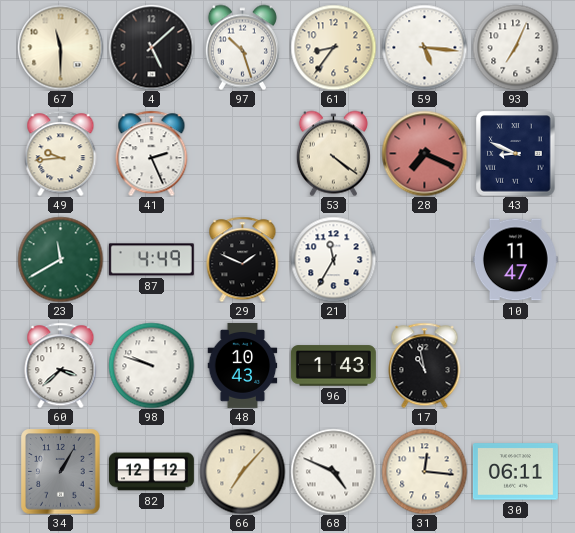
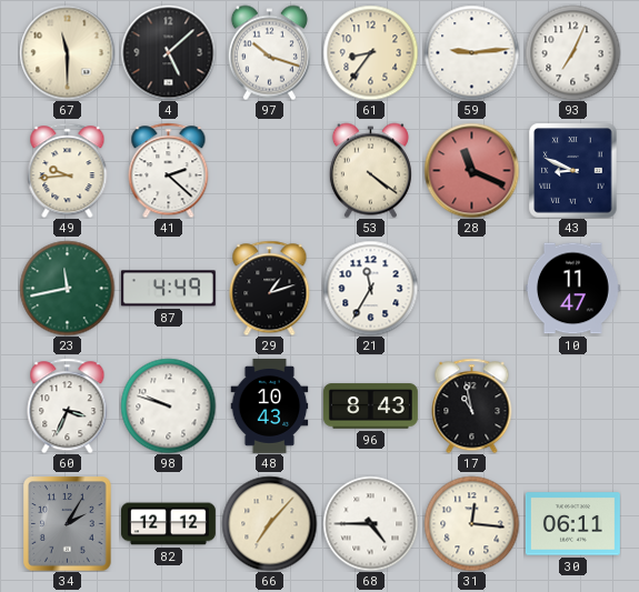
97: 10:27 -> 10:18
59: 5:16 -> 9:14
41: 2:26 -> 2:22
28: 7:19 -> 11:19
23: 11:40 -> 11:43
29: 1:49 -> 1:12
60: 3:38 -> 3:34
96: 1:43 -> 8:43
34: 1:05 -> 2:05
68: 4:49 -> 4:45
